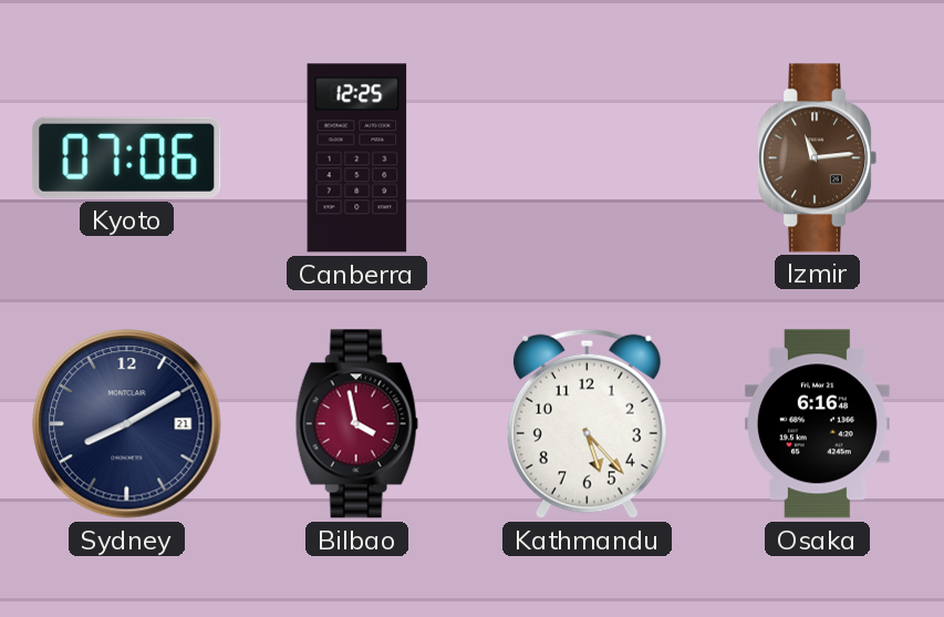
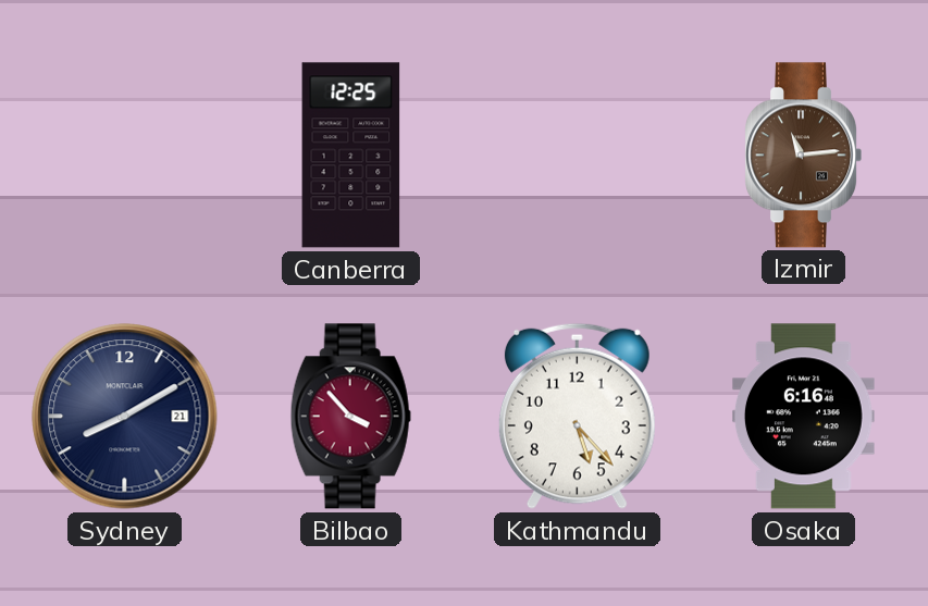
Kyoto: 07:06 -> none
Bilbao: 3:58 -> 3:53
